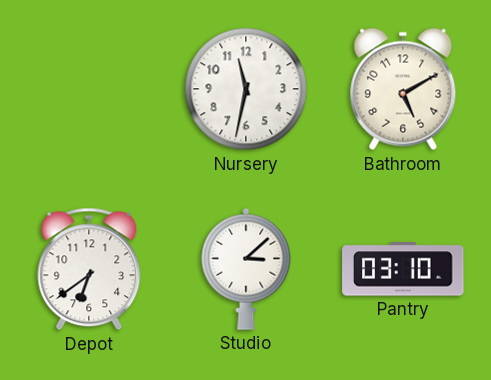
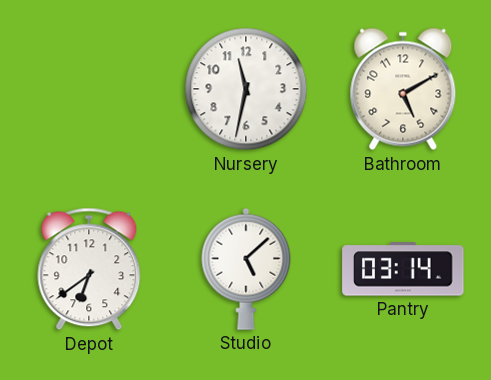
Studio: 3:08 -> 5:08
Pantry: 03:10 -> 03:14
